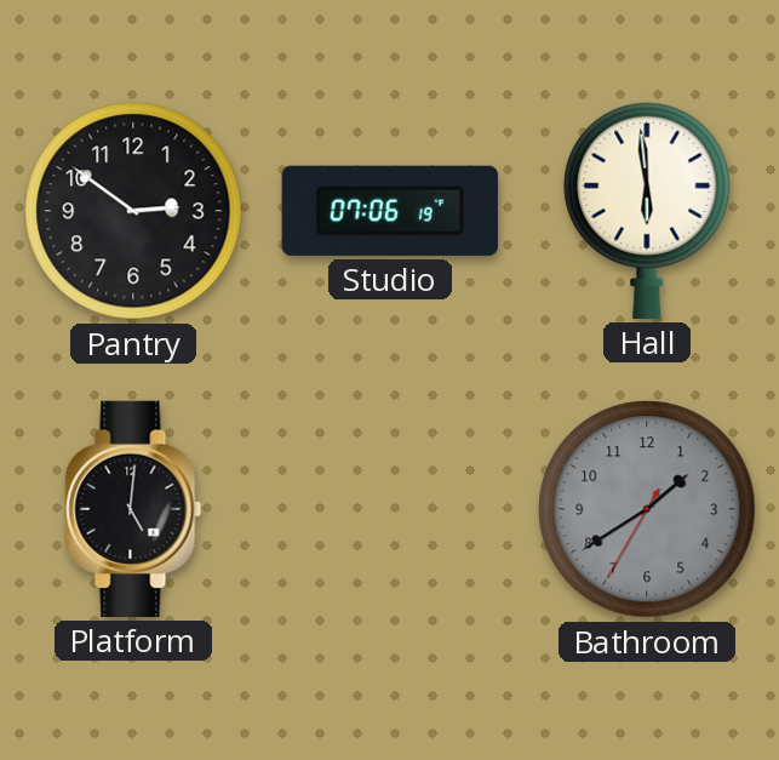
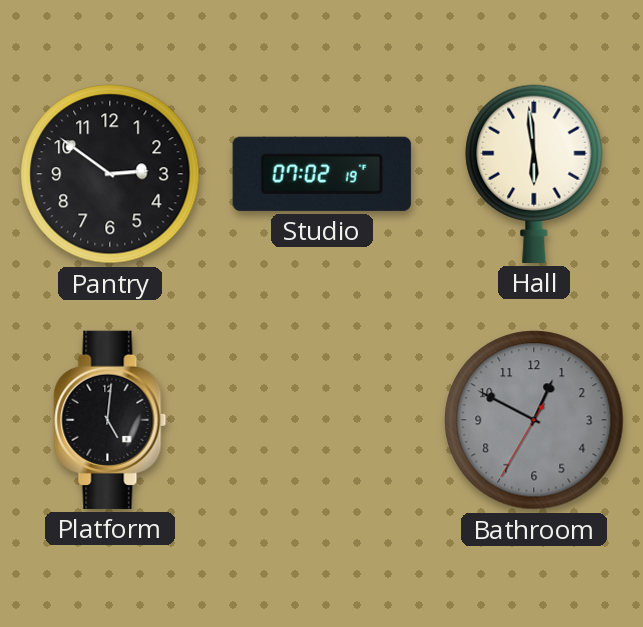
Studio: 07:06 -> 07:02
Bathroom: 1:39 -> 12:49
